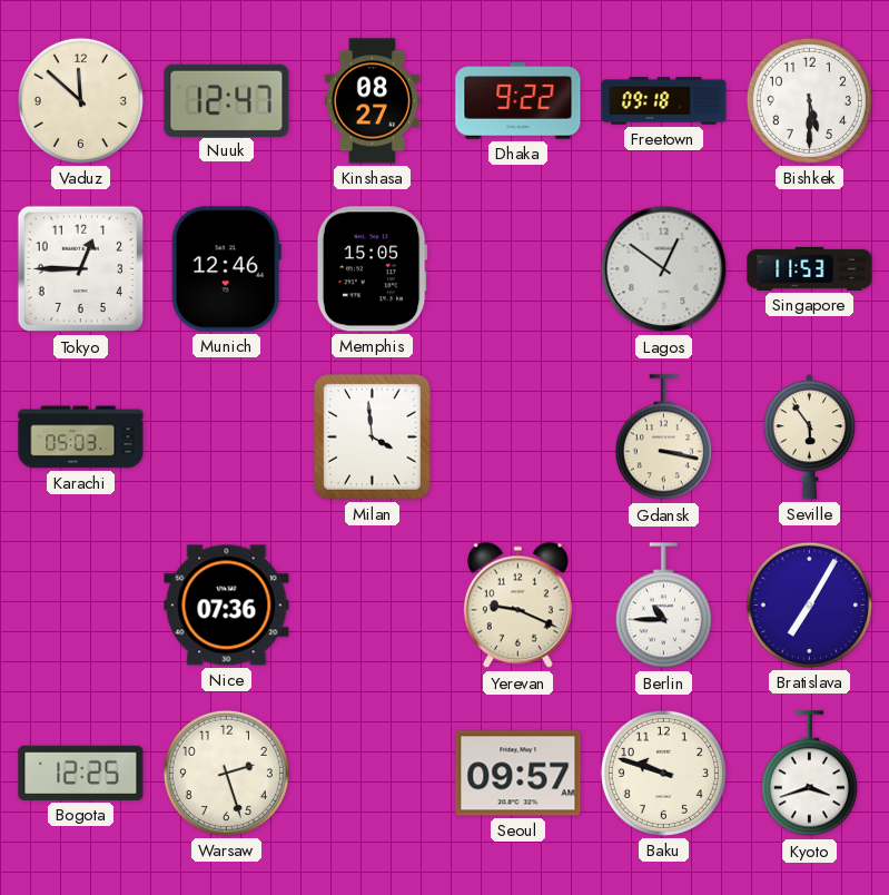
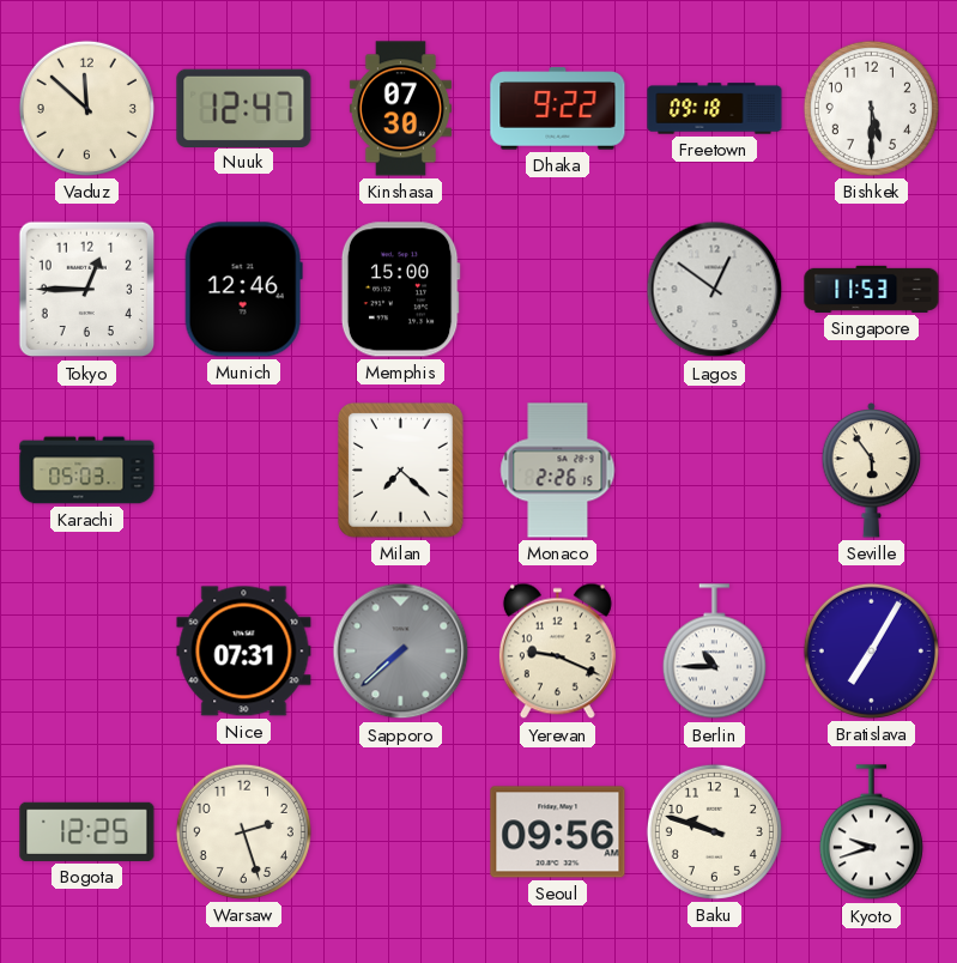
Kinshasa: 08:27 -> 07:30
Memphis: 15:05 -> 15:00
Milan: 3:59 -> 7:22
Monaco: none -> 2:26
Gdansk: 3:17 -> none
Nice: 07:36 -> 07:31
Sapporo: none -> 7:38
Seoul: 09:57 -> 09:56
Kyoto: 3:42 -> 9:42
